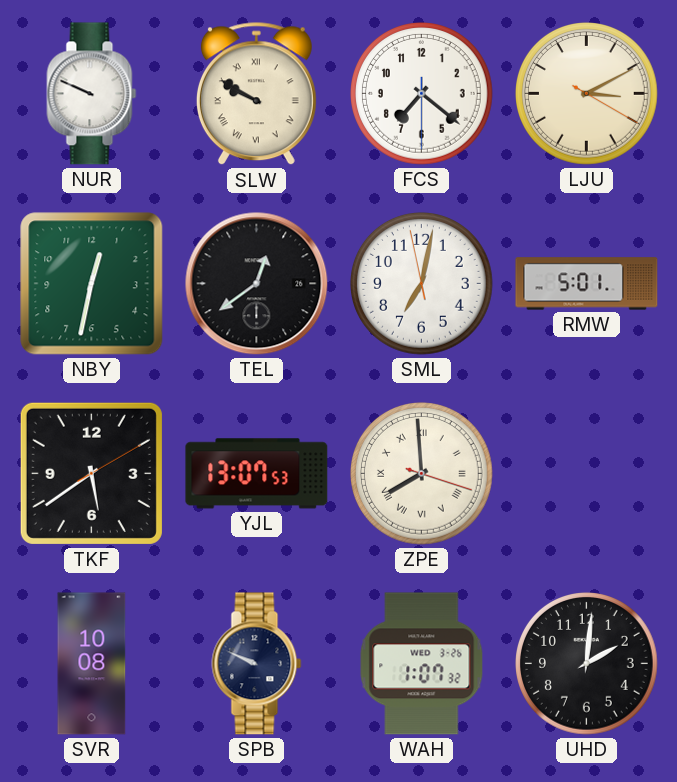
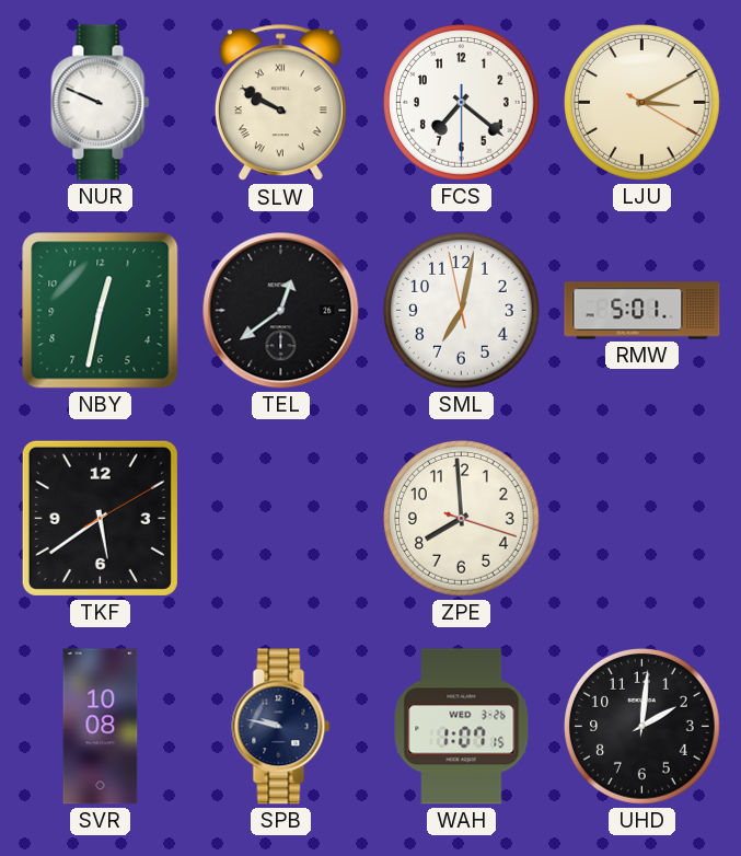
YJL: 13:07 -> none
ZPE numerals: Roman -> Arabic
SPB: 9:49 -> 9:47
WAH: 1:07:32 -> 1:07:15
